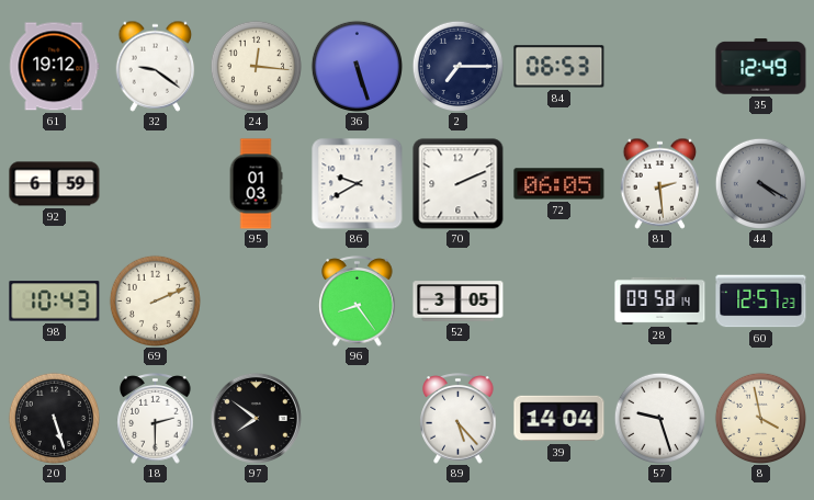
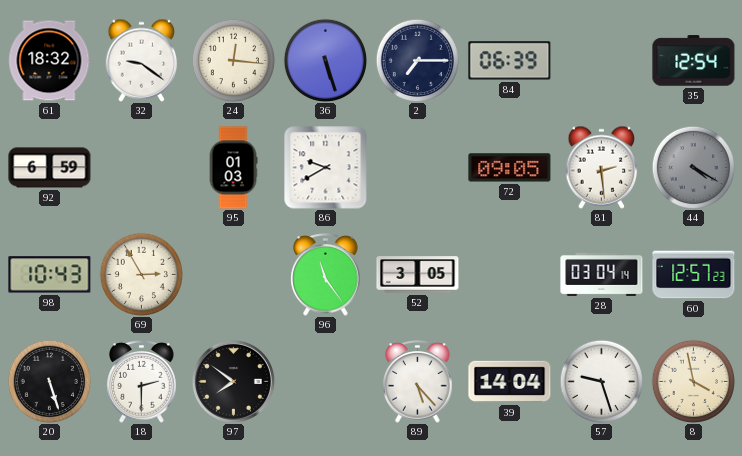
61: 19:12 -> 18:32
84: 06:53 -> 06:39
35: 12:49 -> 12:54
70: 2:11 -> none
72: 06:05 -> 09:05
69: 2:11 -> 2:55
96: 8:24 -> 11:24
28: 09:58 -> 03:04
